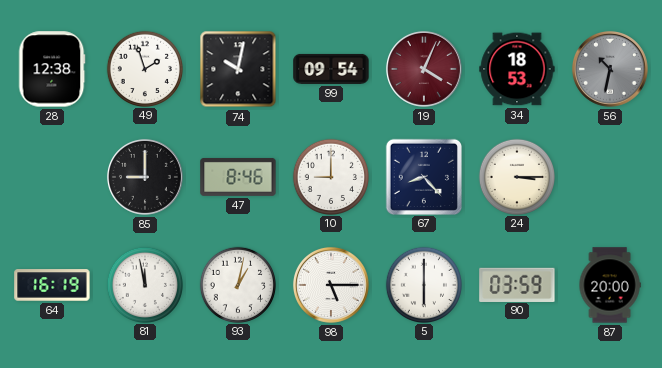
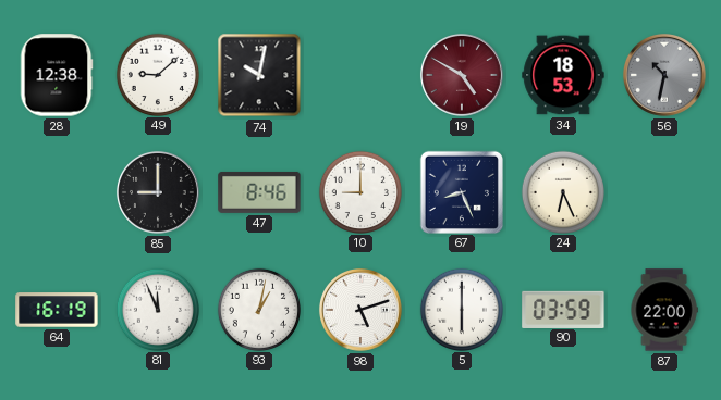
49: 1:57 -> 9:08
99: 09:54 -> none
19: 4:04 -> 4:50
67: 8:23 -> 8:26
24: 3:15 -> 6:26
81: 11:58 -> 11:56
98: 5:15 -> 5:12
87: 20:00 -> 22:00
